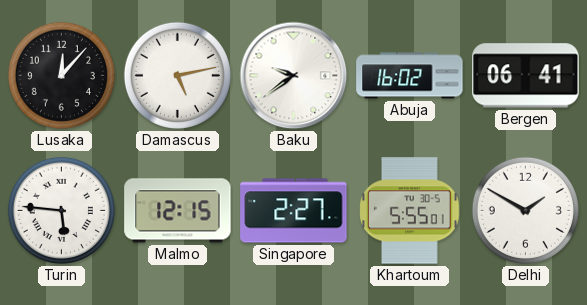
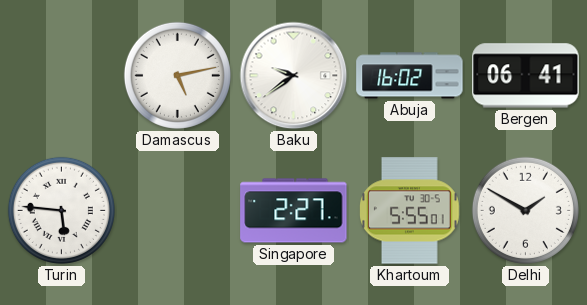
Lusaka: 12:07 -> none
Malmo: 12:15 -> none
